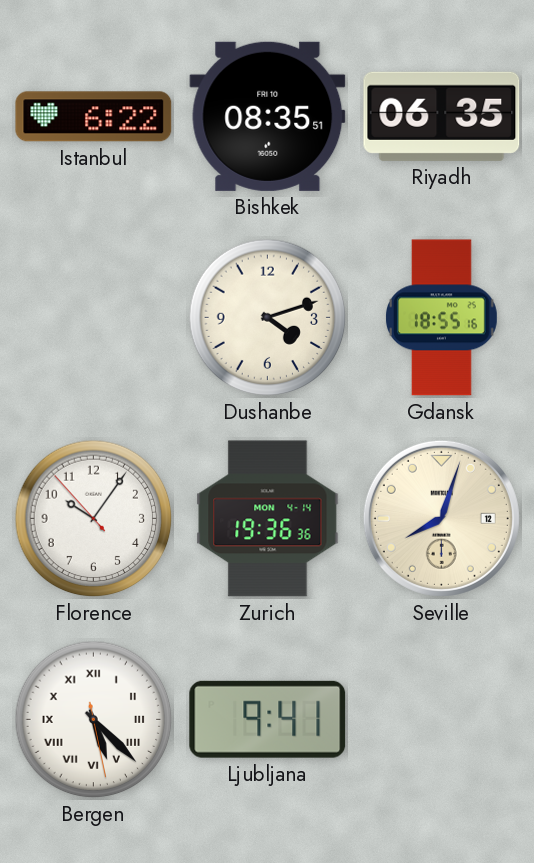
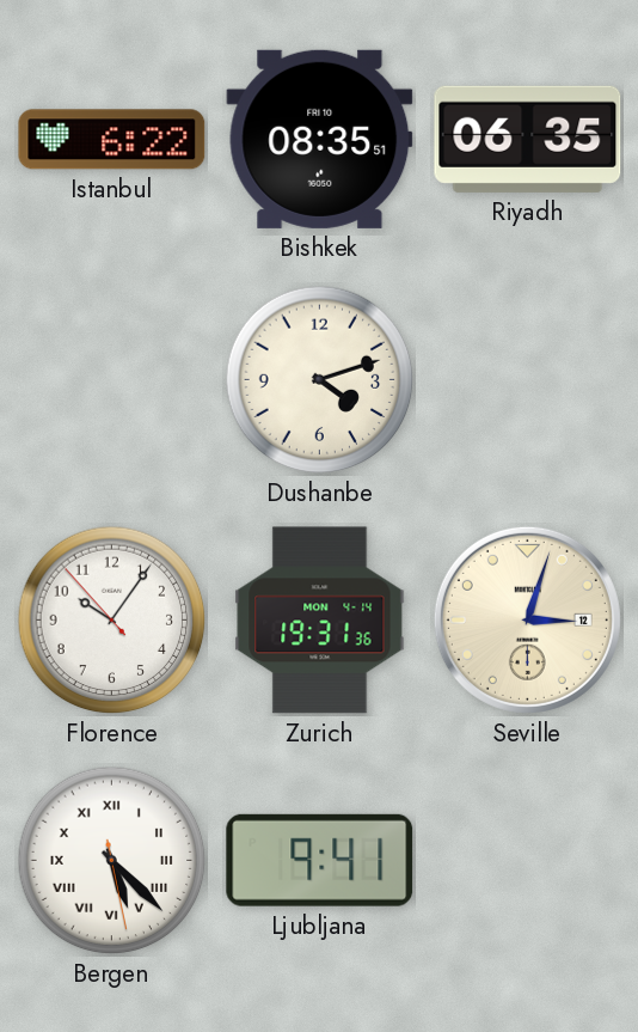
Gdansk: 18:55 -> none
Zurich: 19:36 -> 19:31
Seville: 8:03 -> 3:03
